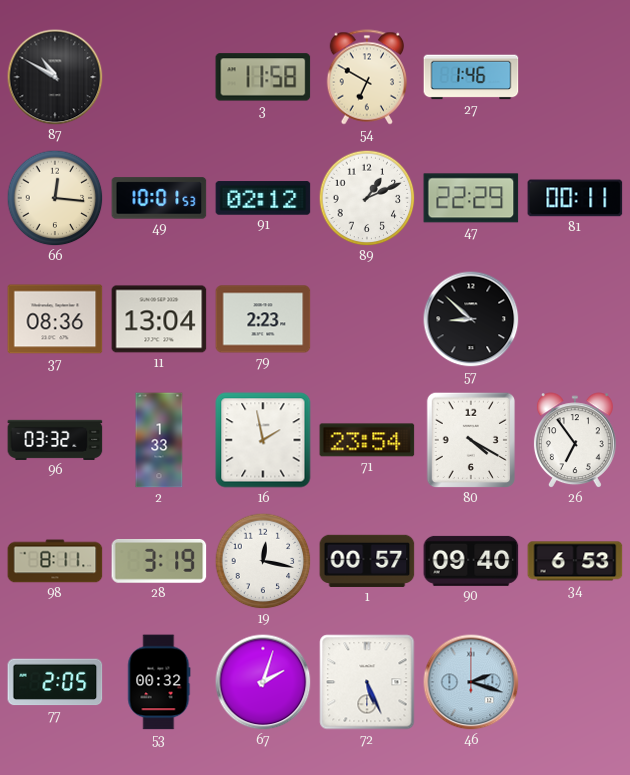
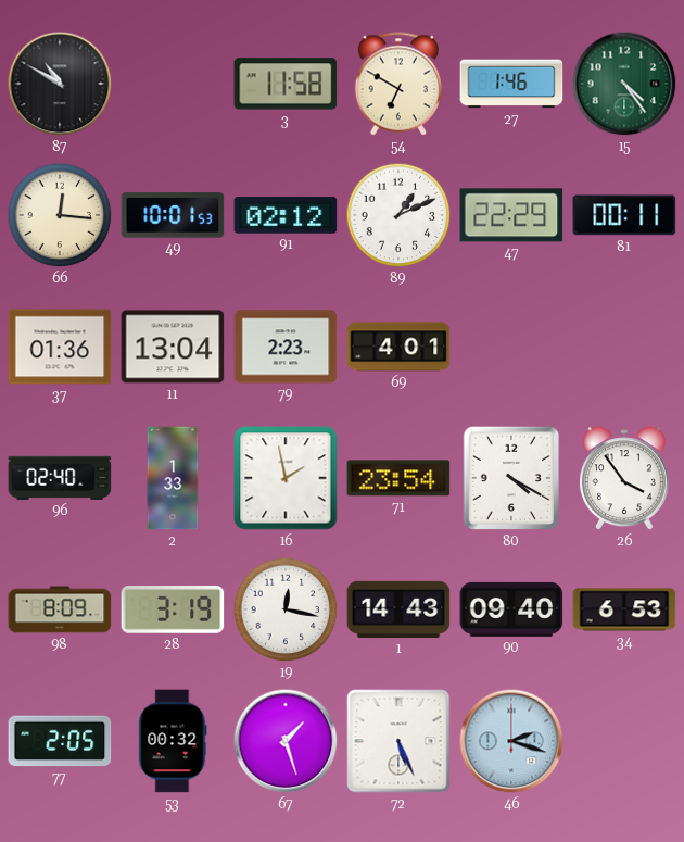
15: none -> 4:24
37: 08:36 -> 01:36
69: none -> 4:01
57: 8:52 -> none
96: 03:32 -> 02:40
26: 6:54 -> 3:54
98: 8:11 -> 8:09
1: 00:57 -> 14:43
67: 2:03 -> 1:27
